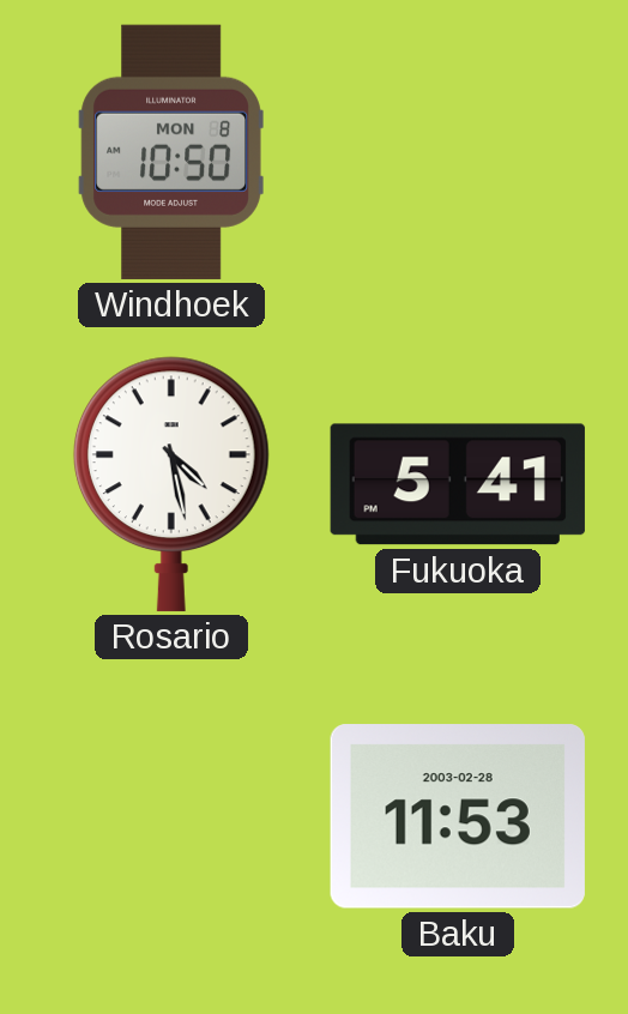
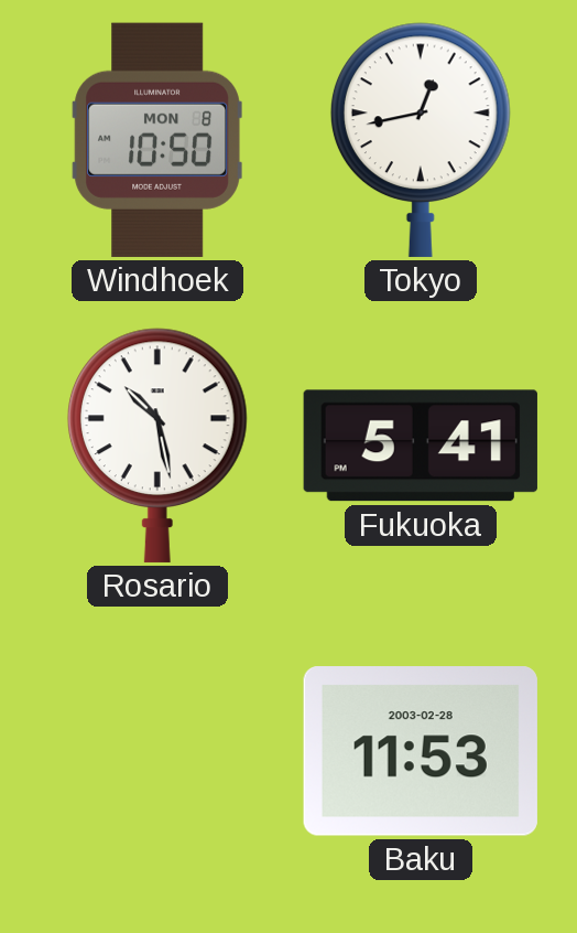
Tokyo: none -> 12:43
Rosario: 4:28 -> 10:28
